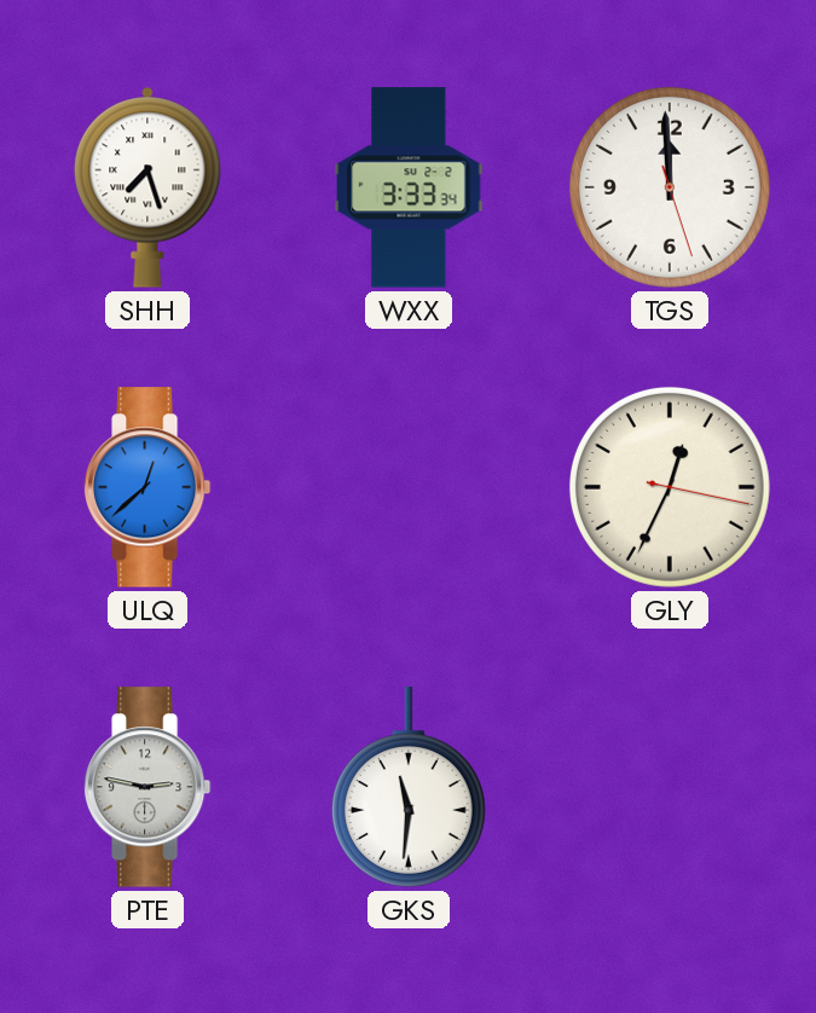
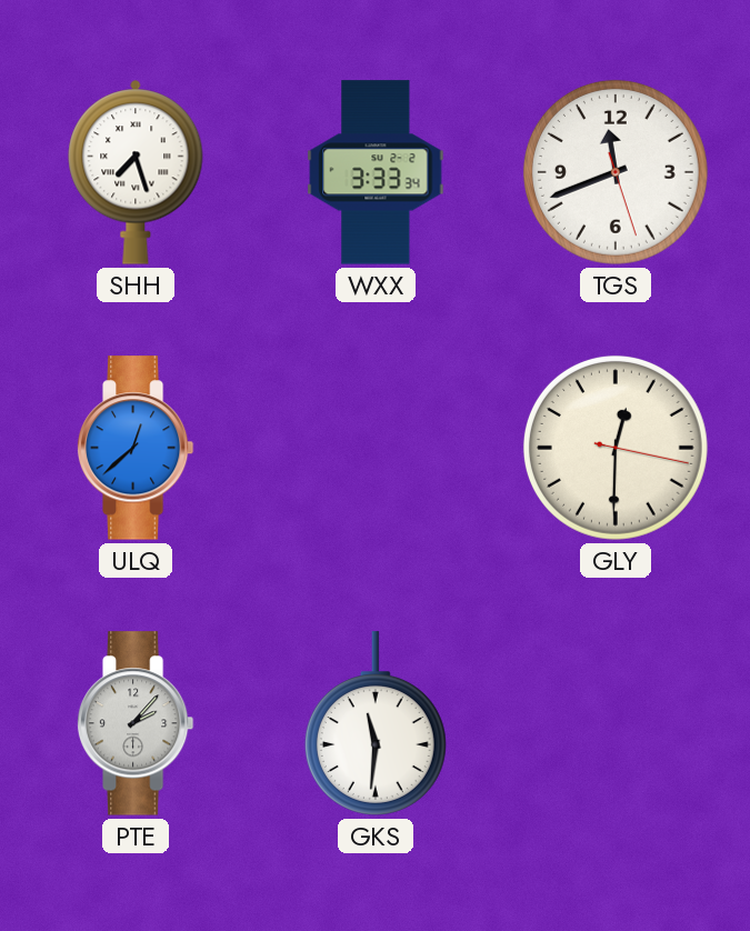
TGS: 11:59 -> 11:41
GLY: 12:34 -> 12:30
PTE: 2:47 -> 2:07
